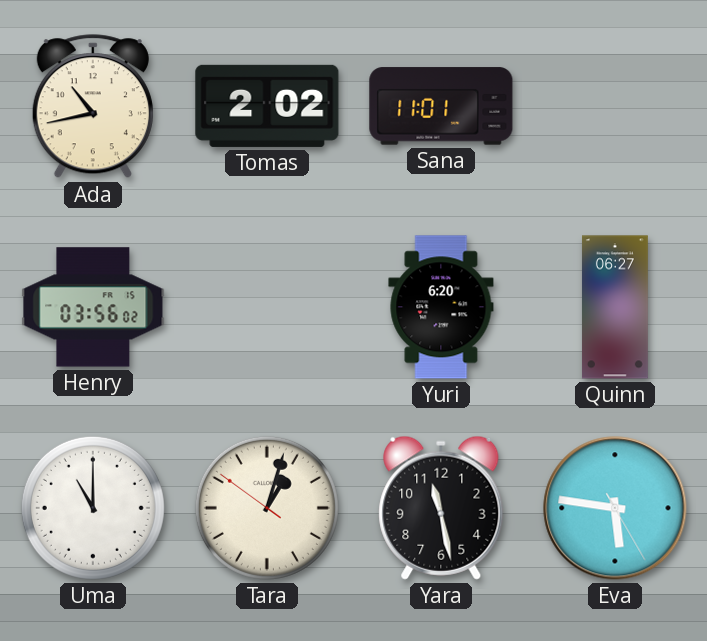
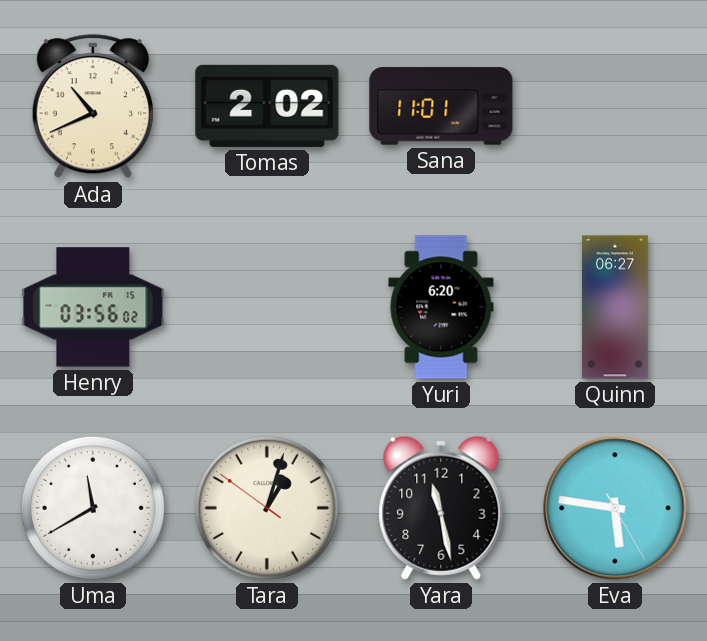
Ada: 10:43 -> 10:41
Uma: 11:00 -> 11:40
